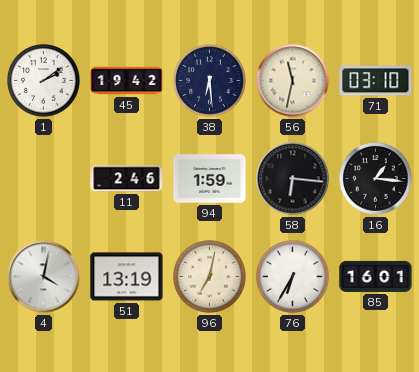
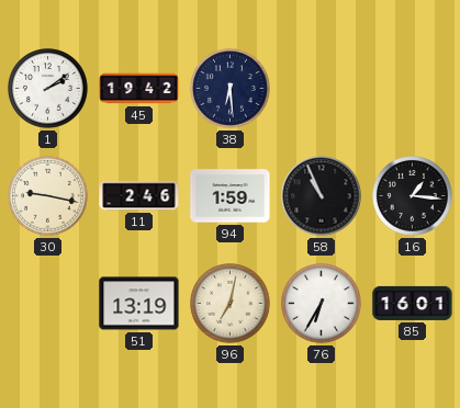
56: 11:32 -> none
71: 03:10 -> none
30: none -> 9:17
58: 6:16 -> 10:56
4: 4:02 -> none
